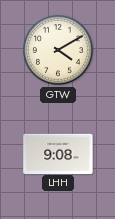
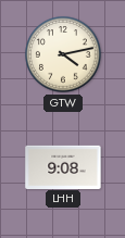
GTW: 4:10 -> 4:13
